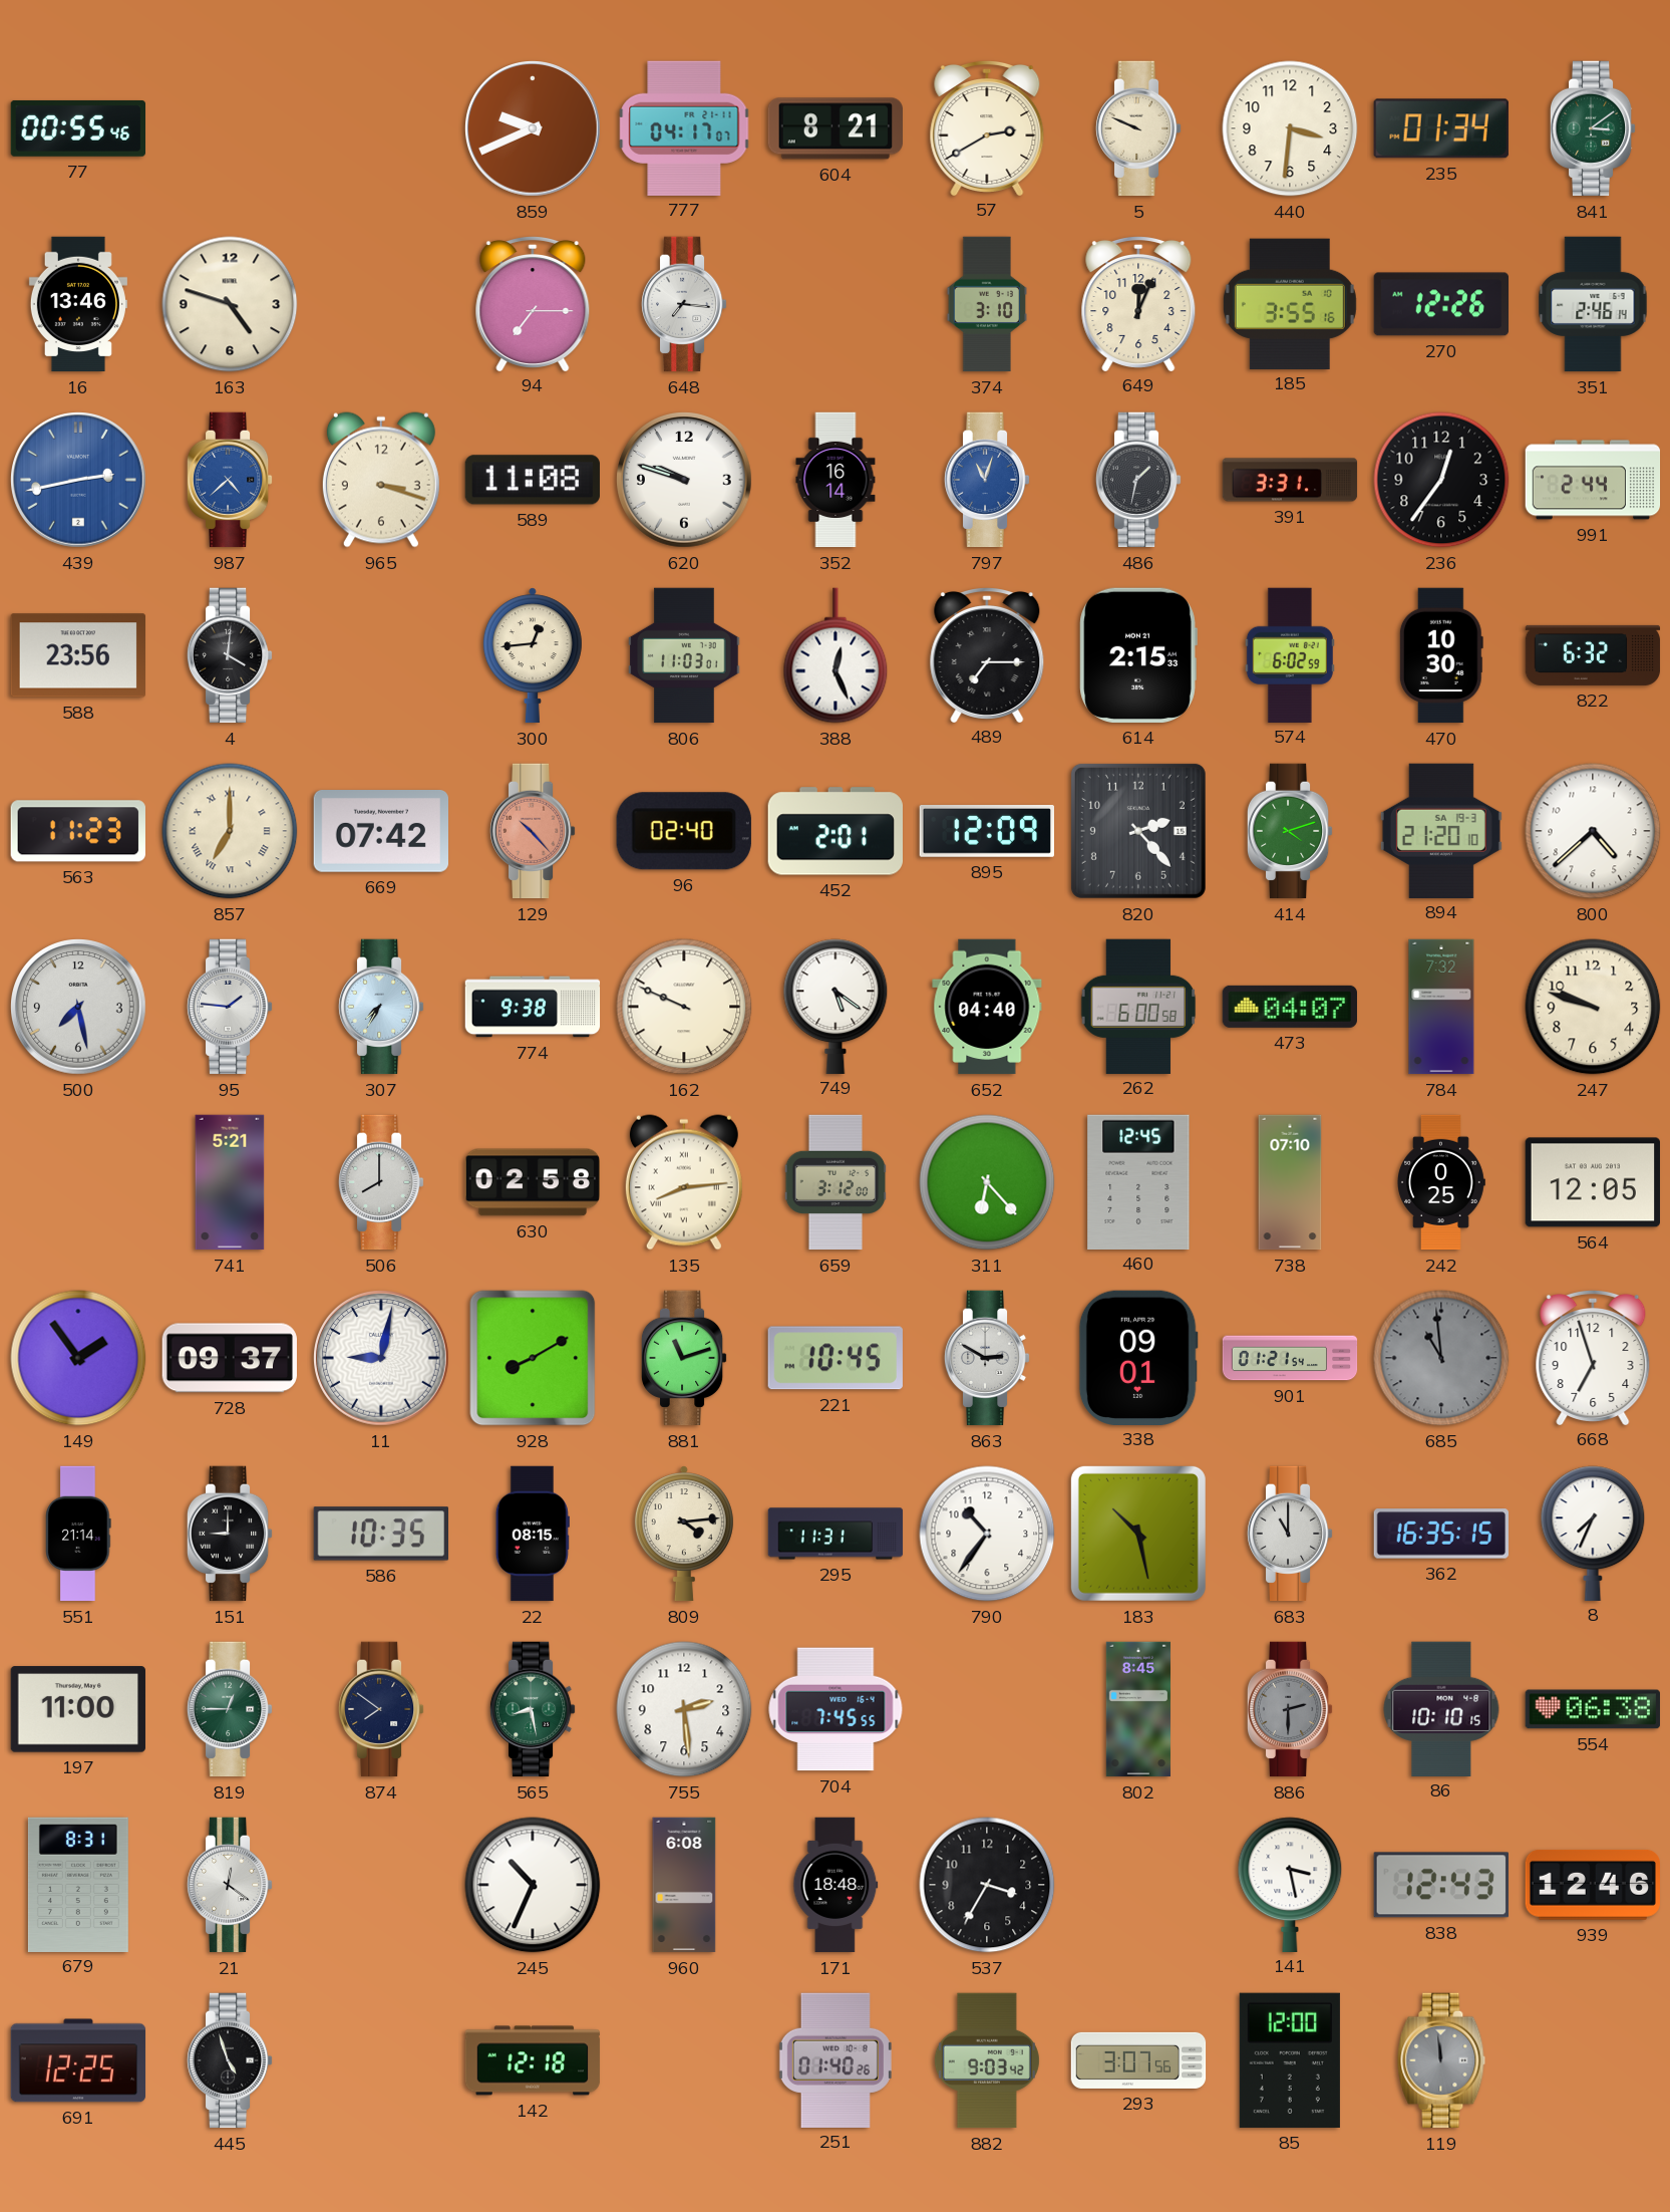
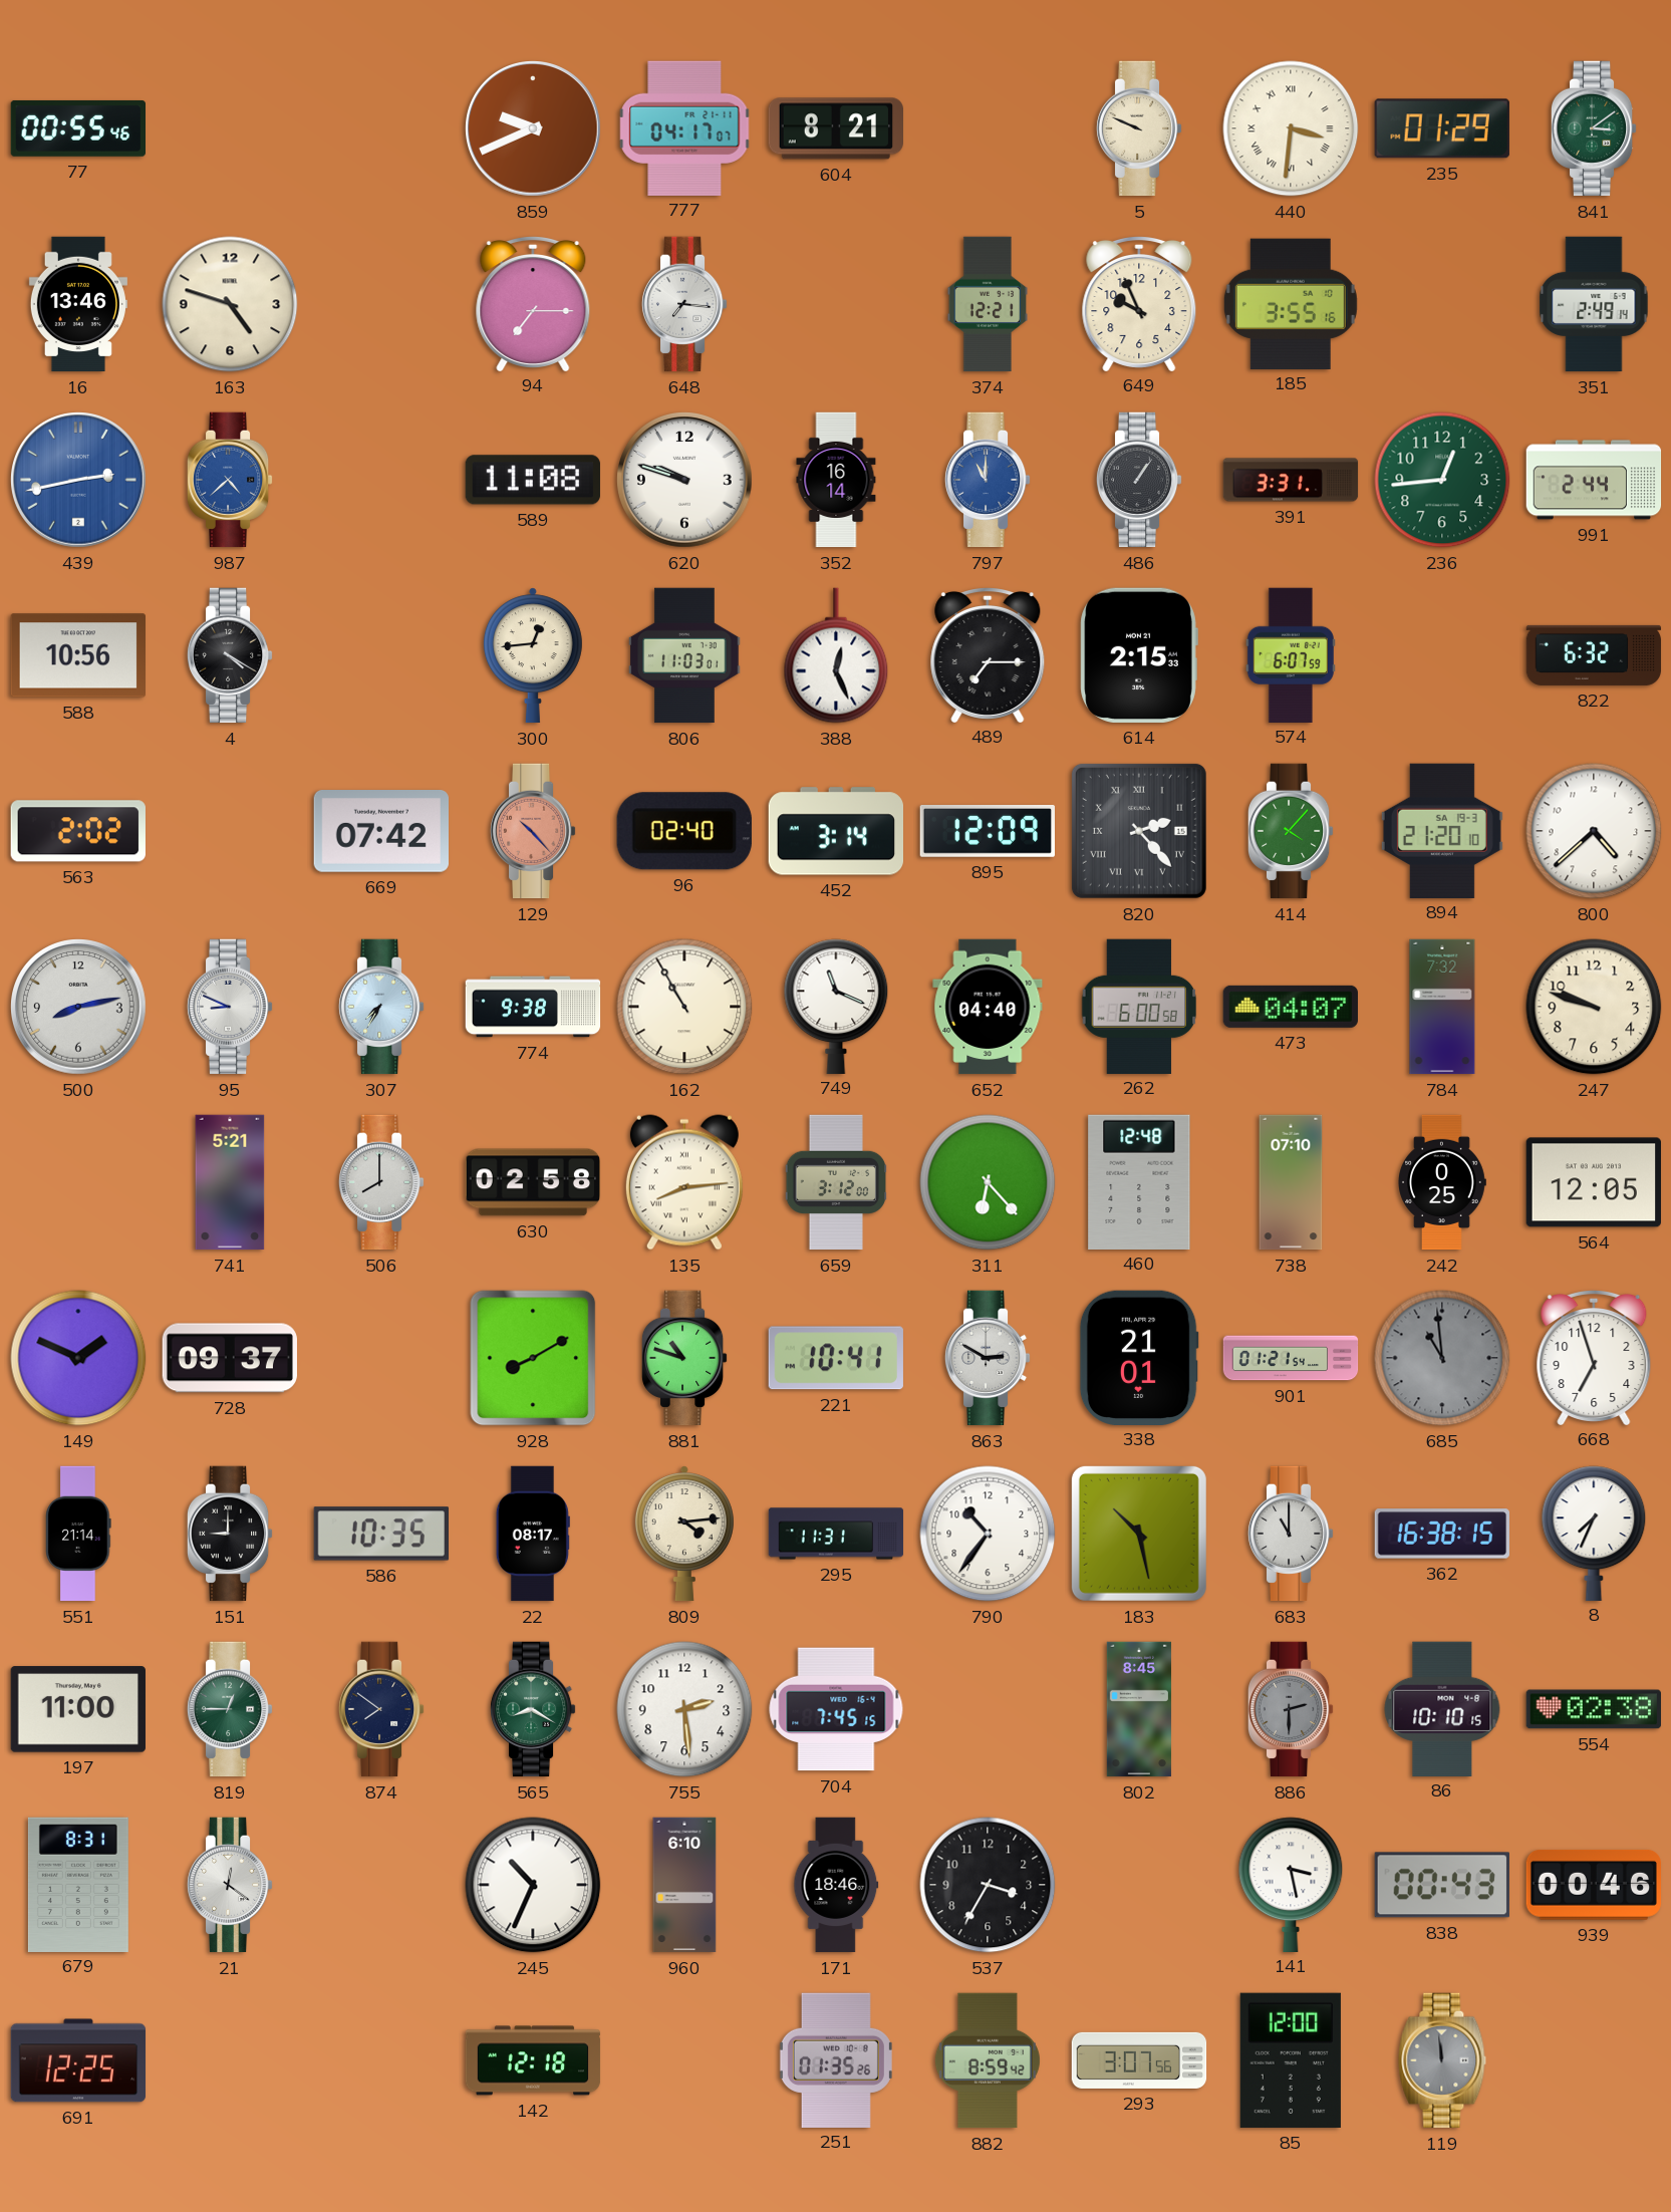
57: 2:40 -> none
440 numerals: Arabic -> Roman
235: 01:34 -> 01:29
374: 3:10 -> 12:21
649: 12:04 -> 9:56
270: 12:26 -> none
351: 2:46 -> 2:49
965: 3:18 -> none
797: 11:03 -> 11:00
486: 1:32 -> 1:06
236: 12:36 -> 12:44
236 dial: black -> green
588: 23:56 -> 10:56
4: 4:01 -> 4:20
574: 6:02 -> 6:07
470: 10:30 -> none
563: 11:23 -> 2:02
857: 7:00 -> none
452: 2:01 -> 3:14
820 numerals: Arabic -> Roman
414: 4:12 -> 4:07
500: 7:28 -> 8:13
95: 1:46 -> 8:49
162: 9:49 -> 10:55
749: 5:21 -> 11:19
460: 12:45 -> 12:48
149: 1:54 -> 1:49
11: 9:02 -> none
881: 11:12 -> 10:48
221: 10:45 -> 10:41
338: 09:01 -> 21:01
22: 08:15 -> 08:17
362: 16:35 -> 16:38
565: 8:28 -> 8:20
704: 7:45:55 -> 7:45:15
554: 06:38 -> 02:38
960: 6:08 -> 6:10
171: 18:48 -> 18:46
838: 12:43 -> 00:43
939: 12:46 -> 00:46
445: 4:57 -> none
251: 01:40 -> 01:35
882: 9:03 -> 8:59
